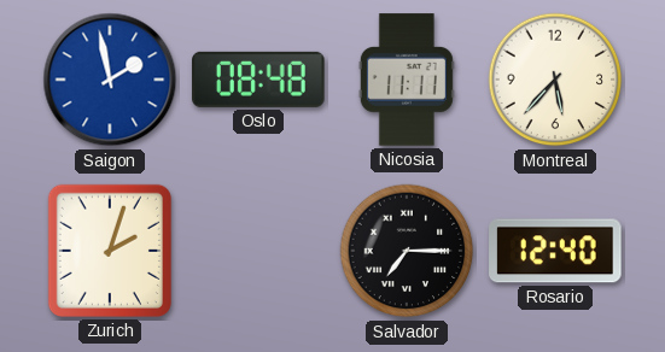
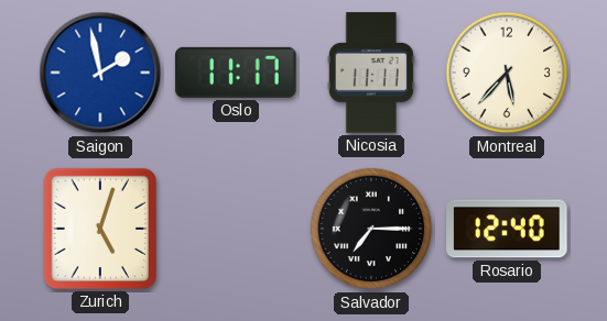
Oslo: 08:48 -> 11:17
Zurich: 2:03 -> 5:03
